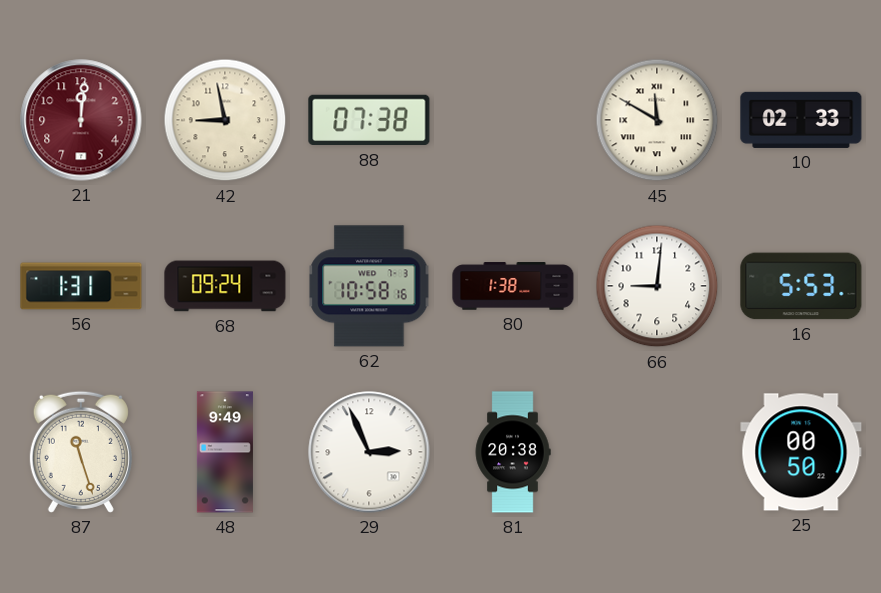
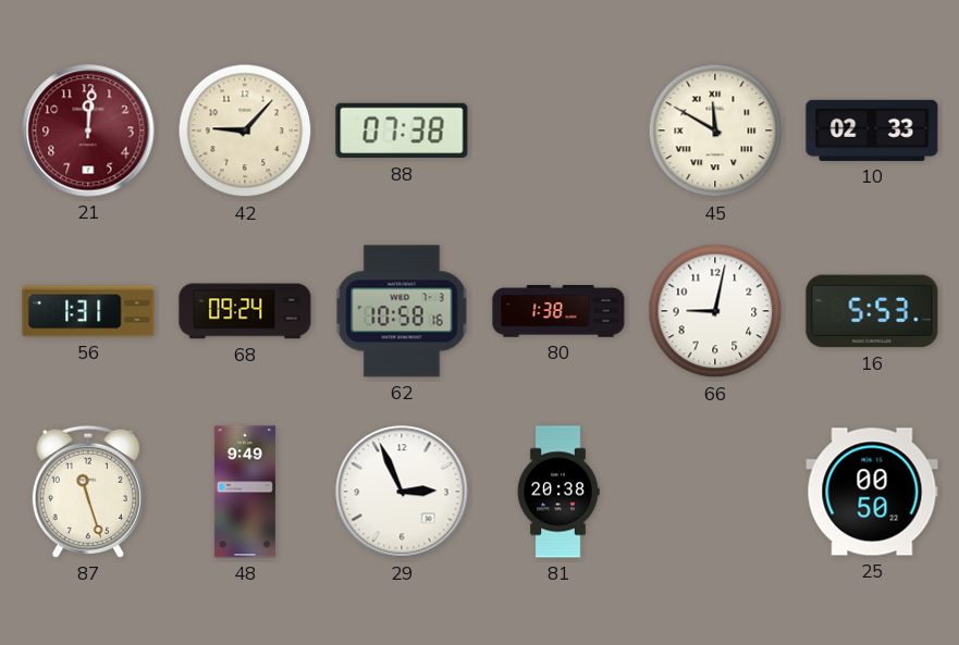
42: 8:58 -> 9:07
66: 9:01 -> 9:02
